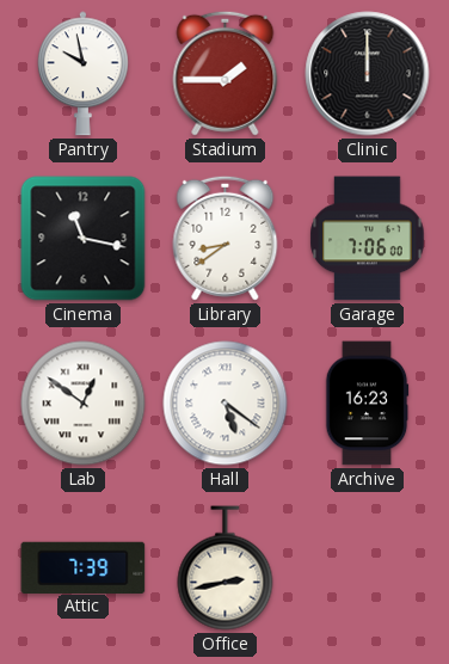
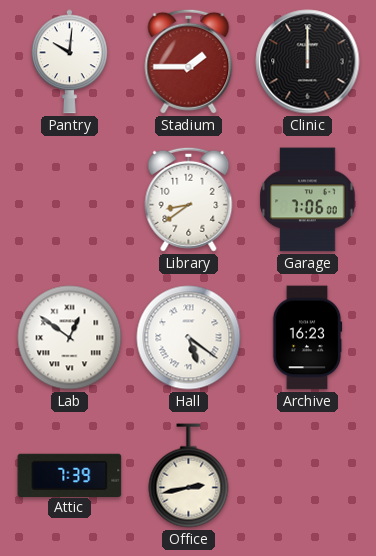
Pantry: 9:58 -> 10:01
Cinema: 11:17 -> none
